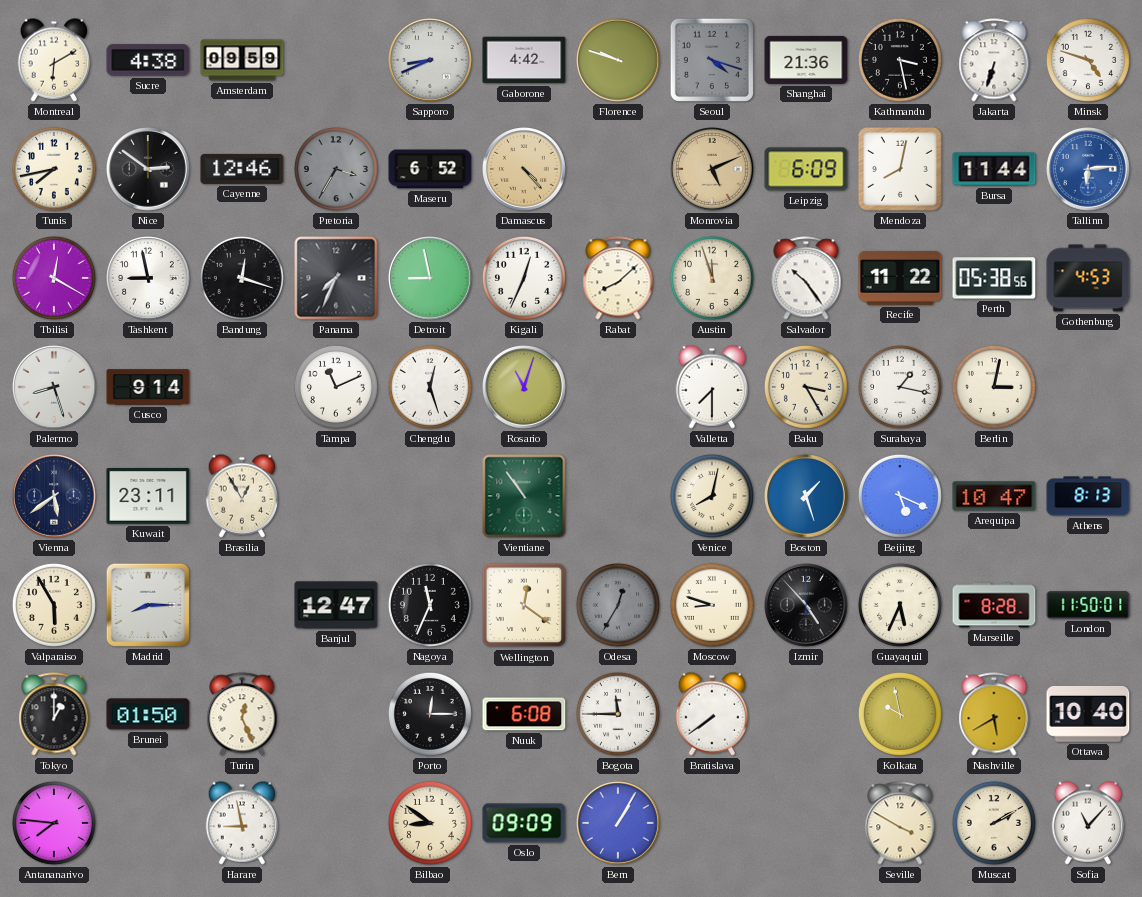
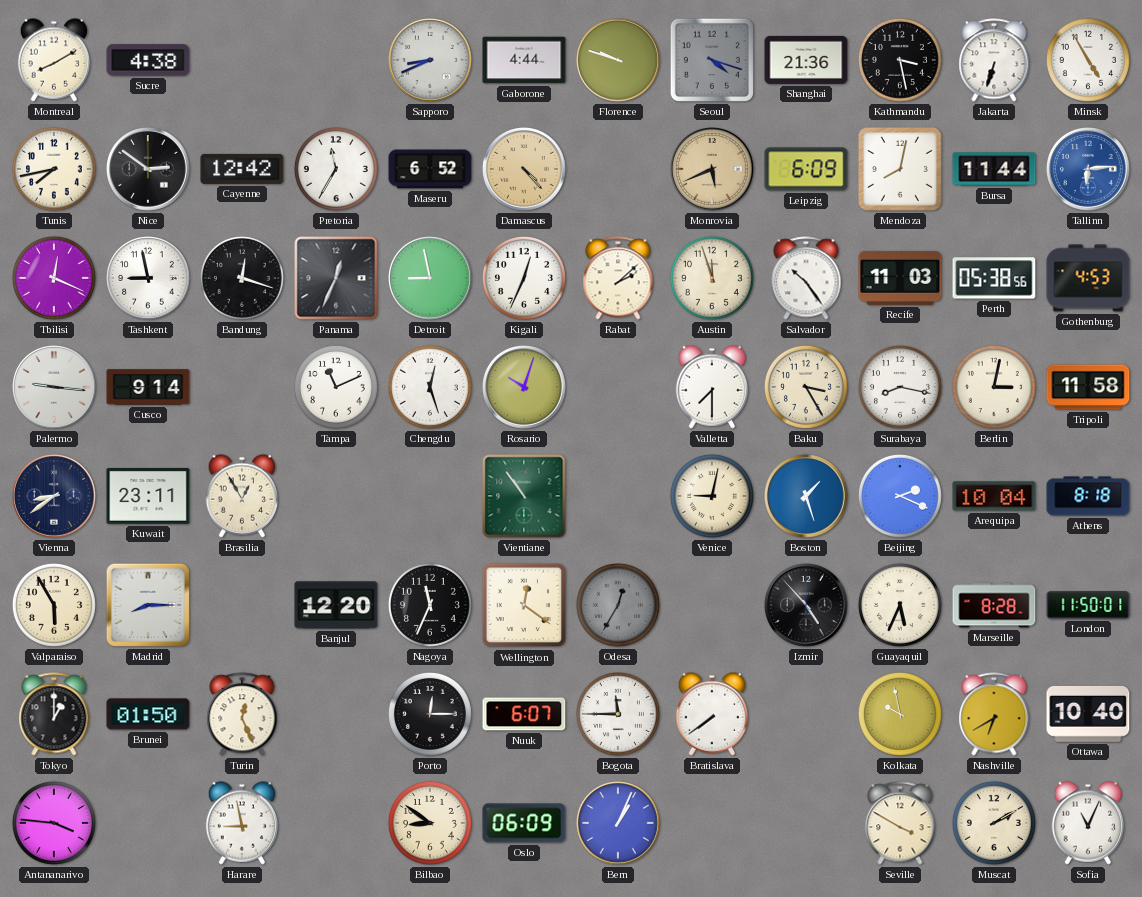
Montreal: 6:10 -> 8:10
Amsterdam: 09:59 -> none
Gaborone: 4:42 -> 4:44
Minsk: 4:48 -> 4:55
Cayenne: 12:46 -> 12:42
Pretoria: 3:35 -> 11:35
Pretoria dial: grey -> white
Monrovia: 5:11 -> 5:41
Tbilisi: 12:20 -> 12:19
Panama: 7:34 -> 12:34
Rabat: 8:08 -> 2:08
Recife: 11:22 -> 11:03
Palermo: 8:27 -> 9:16
Rosario: 11:03 -> 10:03
Surabaya: 1:17 -> 8:17
Tripoli: none -> 11:58
Vienna: 5:39 -> 8:39
Venice: 8:02 -> 9:02
Beijing: 5:19 -> 2:19
Arequipa: 10:47 -> 10:04
Athens: 8:13 -> 8:18
Banjul: 12:47 -> 12:20
Moscow: 8:48 -> none
Nuuk: 6:08 -> 6:07
Nashville: 5:40 -> 6:40
Antananarivo: 7:46 -> 3:46
Oslo: 09:09 -> 06:09
Bern: 1:05 -> 1:04
Sofia: 11:07 -> 11:04
